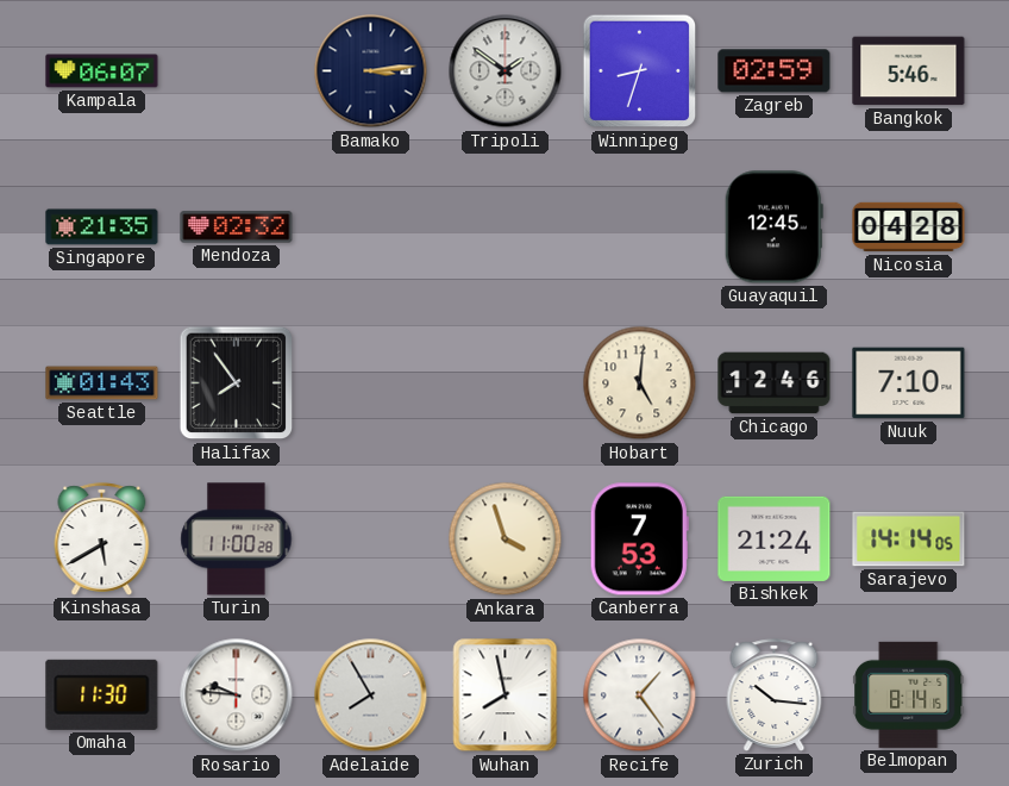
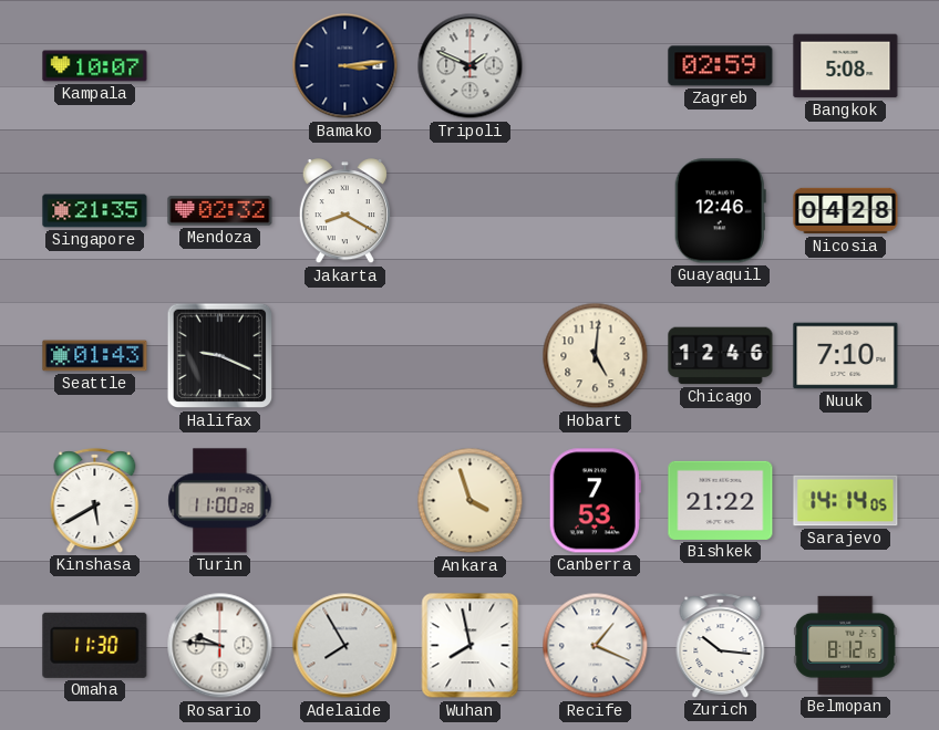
Kampala: 06:07 -> 10:07
Tripoli: 1:51 -> 1:49
Winnipeg: 8:33 -> none
Bangkok: 5:46 -> 5:08
Jakarta: none -> 8:20
Guayaquil: 12:45 -> 12:46
Halifax: 7:54 -> 9:19
Bishkek: 21:24 -> 21:22
Recife: 1:24 -> 1:19
Belmopan: 8:14 -> 8:12
